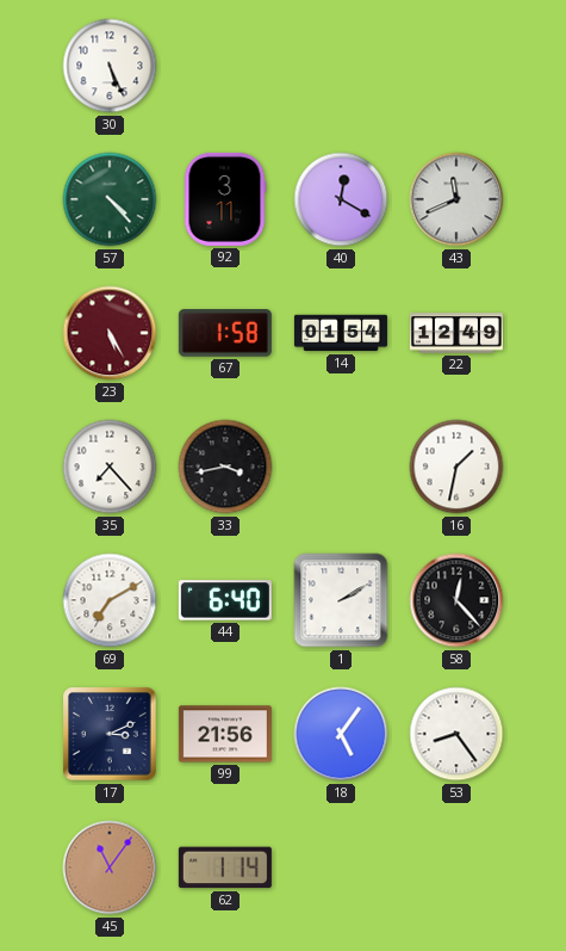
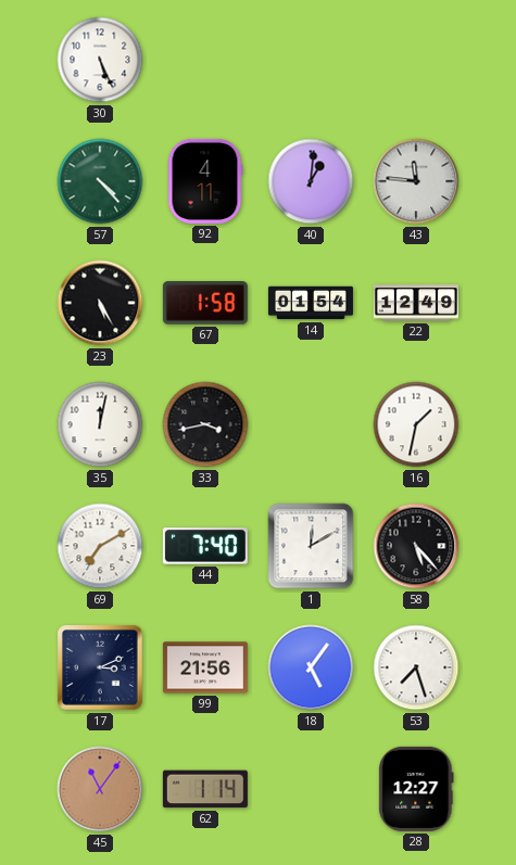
92: 3:11 -> 4:11
40: 12:20 -> 1:01
43: 11:41 -> 11:46
23 dial: burgundy -> black
35: 7:23 -> 12:02
44: 6:40 -> 7:40
1: 2:10 -> 12:10
58: 12:23 -> 5:23
53: 8:24 -> 7:27
28: none -> 12:27
